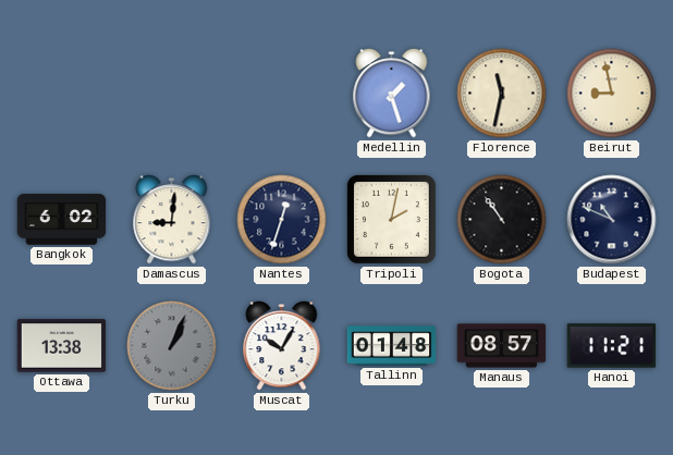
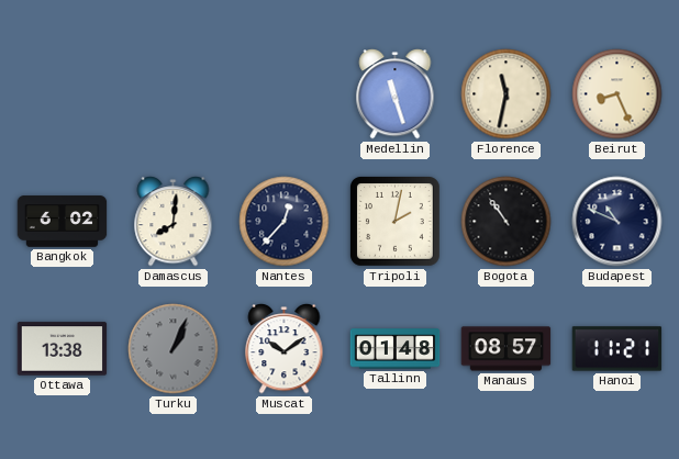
Medellin: 1:27 -> 11:27
Beirut: 8:58 -> 8:26
Damascus: 9:01 -> 8:01
Nantes: 12:33 -> 12:37
Muscat: 10:05 -> 10:09
